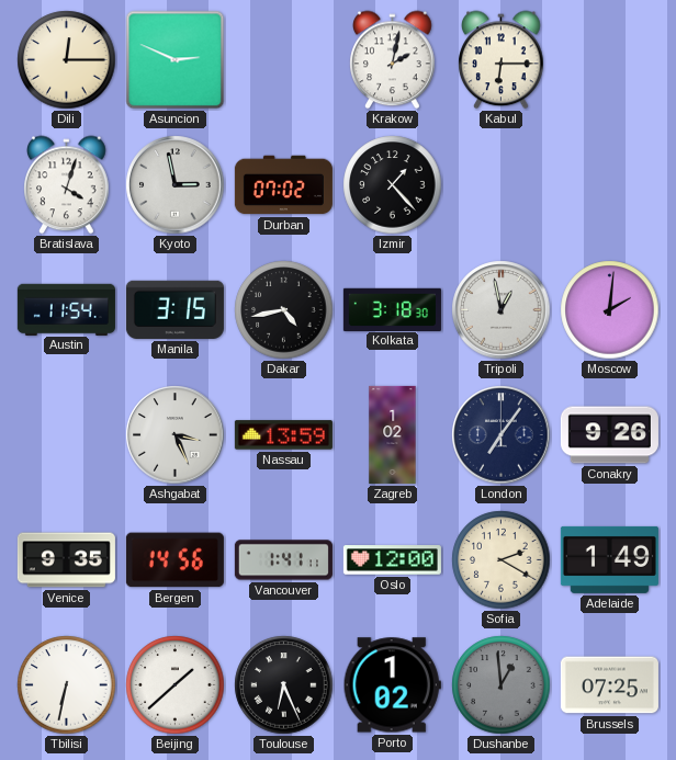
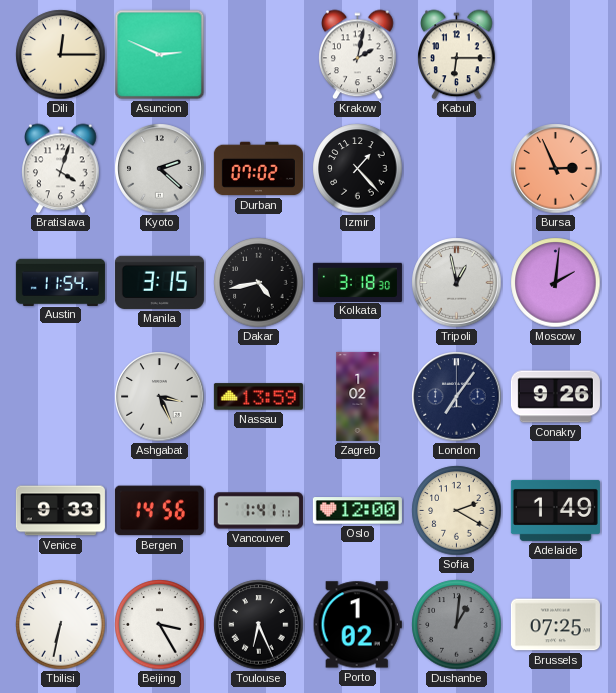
Kyoto: 2:58 -> 2:22
Bursa: none -> 2:56
Venice: 9:35 -> 9:33
Beijing: 1:38 -> 3:25
Dushanbe: 12:59 -> 1:01
